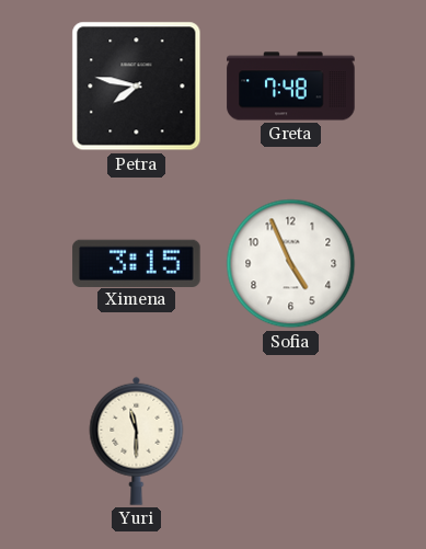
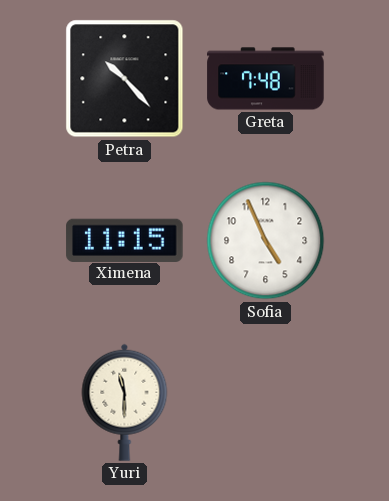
Petra: 7:47 -> 10:23
Ximena: 3:15 -> 11:15
